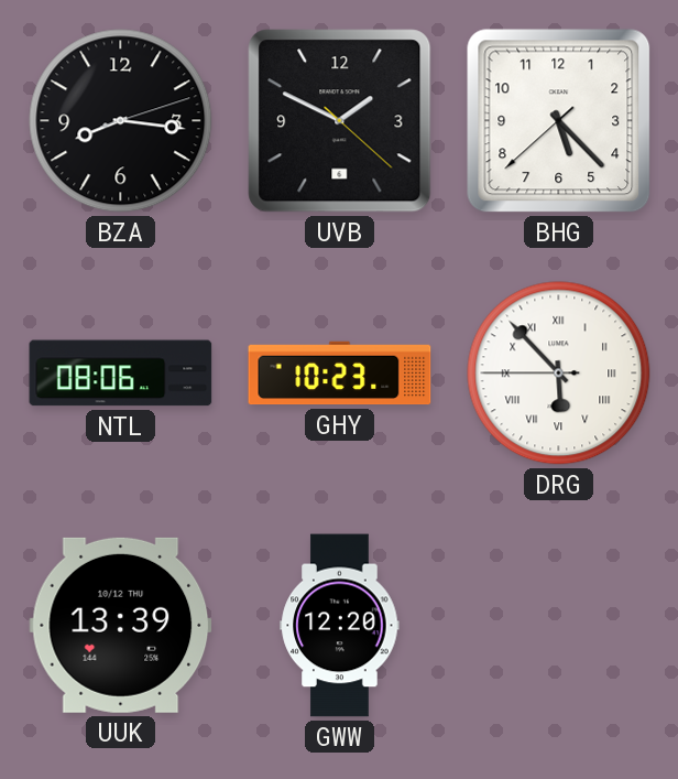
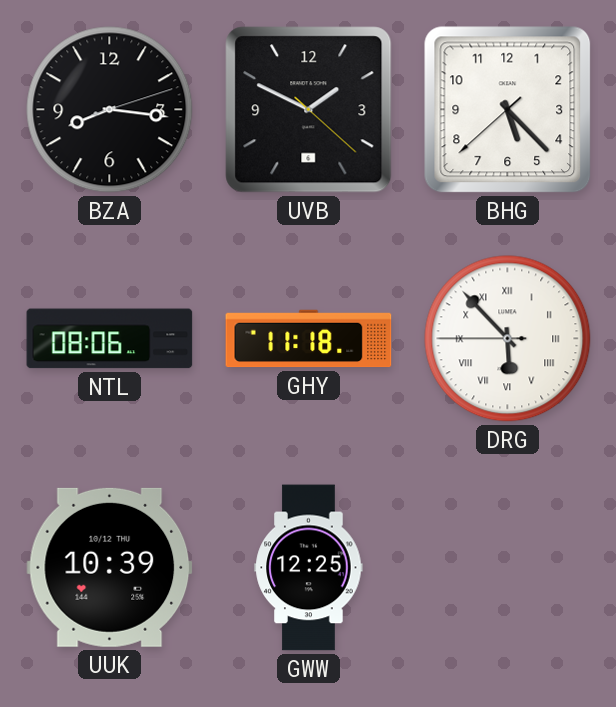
GHY: 10:23 -> 11:18
UUK: 13:39 -> 10:39
GWW: 12:20 -> 12:25
